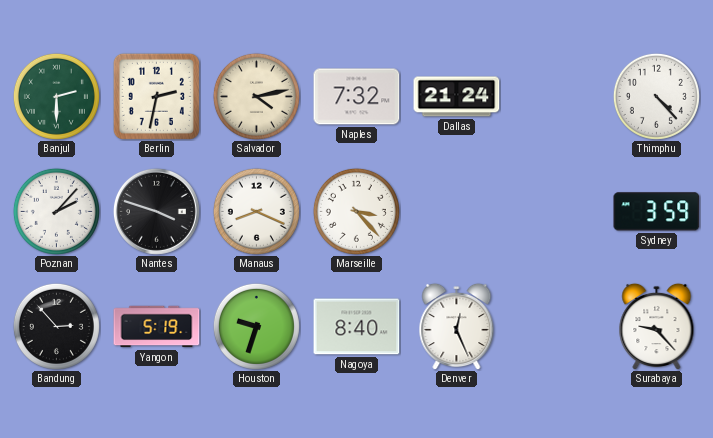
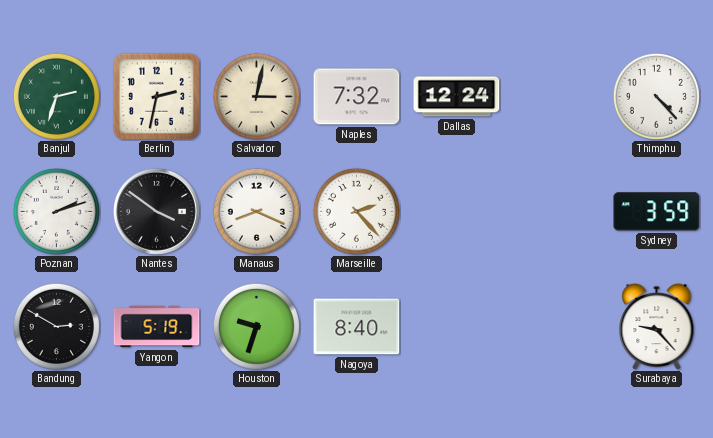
Banjul: 2:30 -> 2:33
Salvador: 4:13 -> 3:02
Dallas: 21:24 -> 12:24
Poznan: 2:07 -> 2:12
Nantes: 3:48 -> 3:51
Marseille: 3:23 -> 2:23
Bandung: 2:53 -> 2:50
Denver: 12:26 -> none
